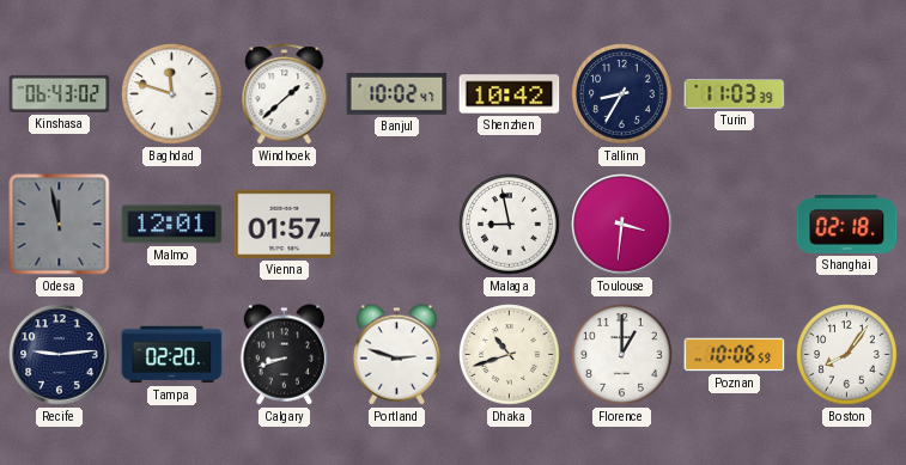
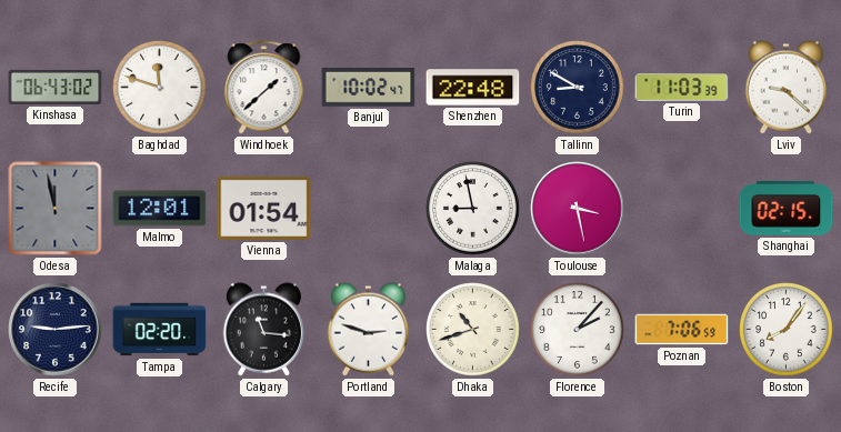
Shenzhen: 10:42 -> 22:48
Tallinn: 8:35 -> 8:50
Lviv: none -> 9:22
Vienna: 01:57 -> 01:54
Toulouse: 3:31 -> 3:28
Shanghai: 02:18 -> 02:15
Calgary: 8:42 -> 11:16
Florence: 1:00 -> 2:07
Poznan: 10:06 -> 7:06
